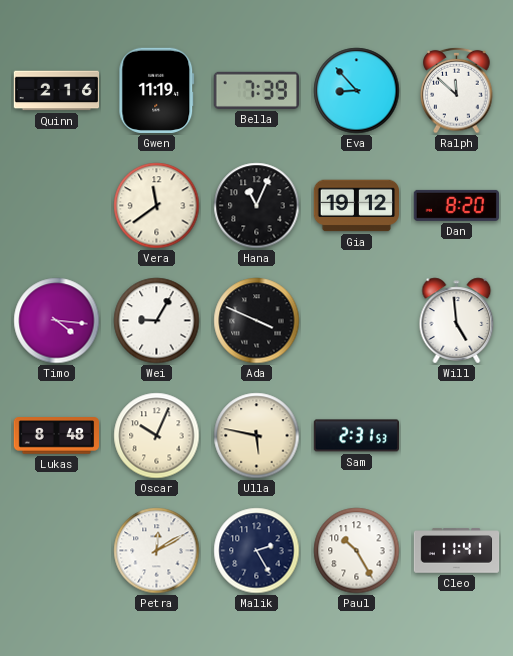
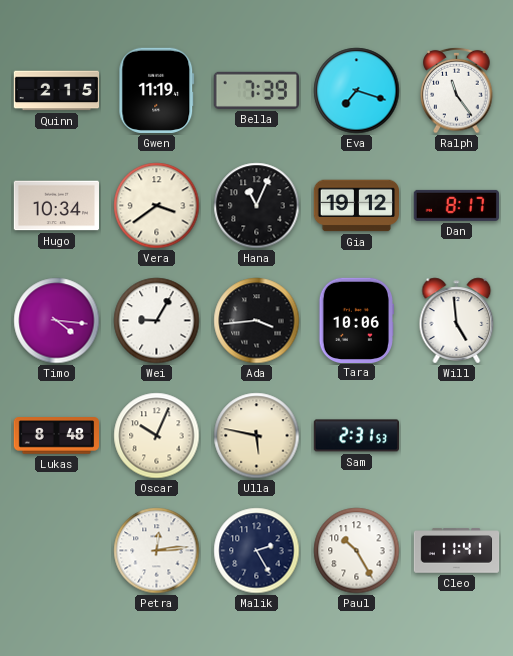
Quinn: 2:16 -> 2:15
Eva: 8:53 -> 7:18
Ralph: 11:52 -> 11:24
Hugo: none -> 10:34
Vera: 11:39 -> 3:39
Dan: 8:20 -> 8:17
Ada: 3:49 -> 3:44
Tara: none -> 10:06
Petra: 12:10 -> 12:14
